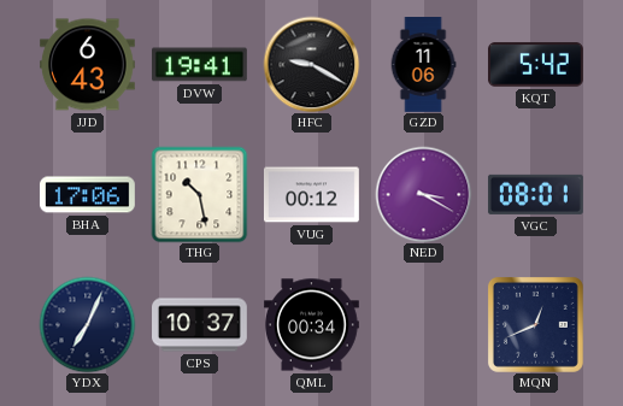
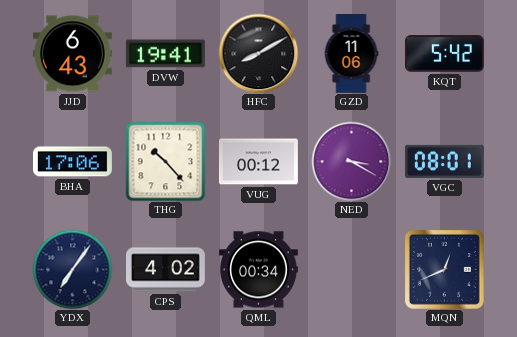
HFC: 9:20 -> 8:10
THG: 10:28 -> 10:23
YDX: 7:04 -> 7:06
CPS: 10:37 -> 4:02
